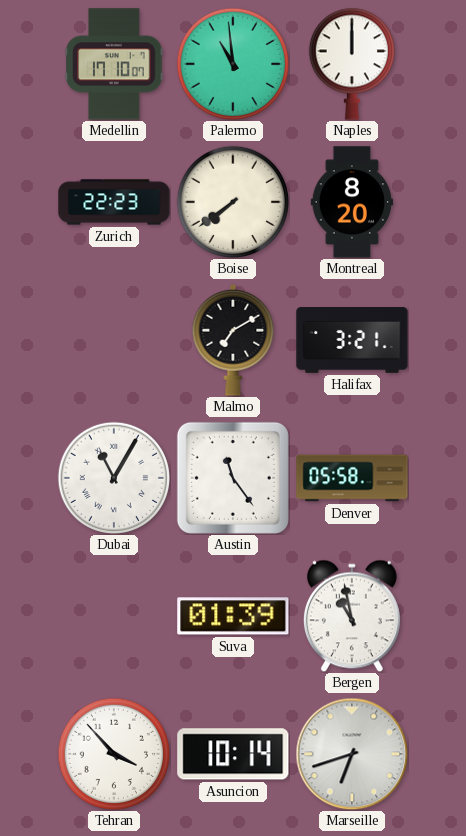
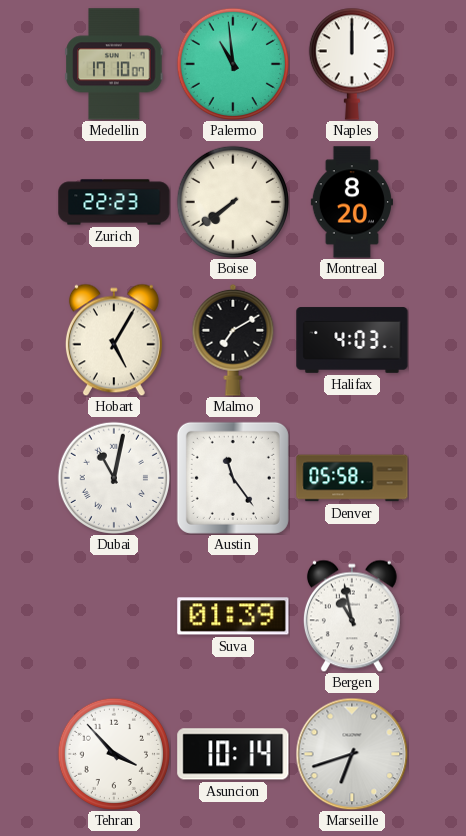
Hobart: none -> 5:05
Halifax: 3:21 -> 4:03
Dubai: 11:05 -> 11:02
